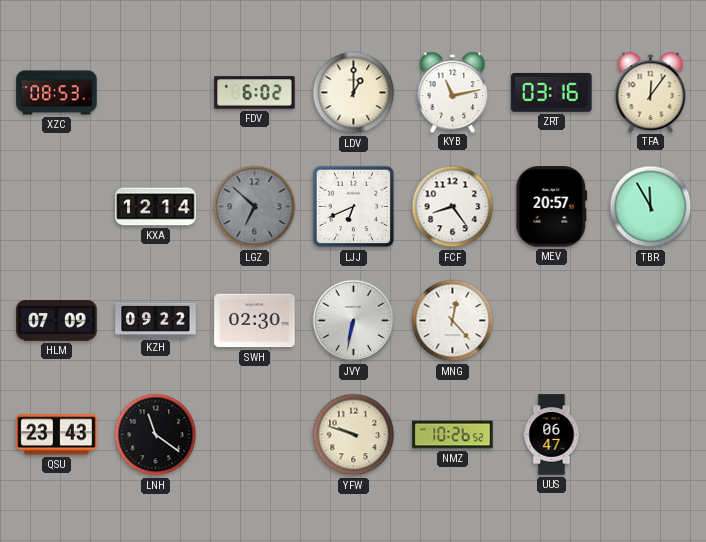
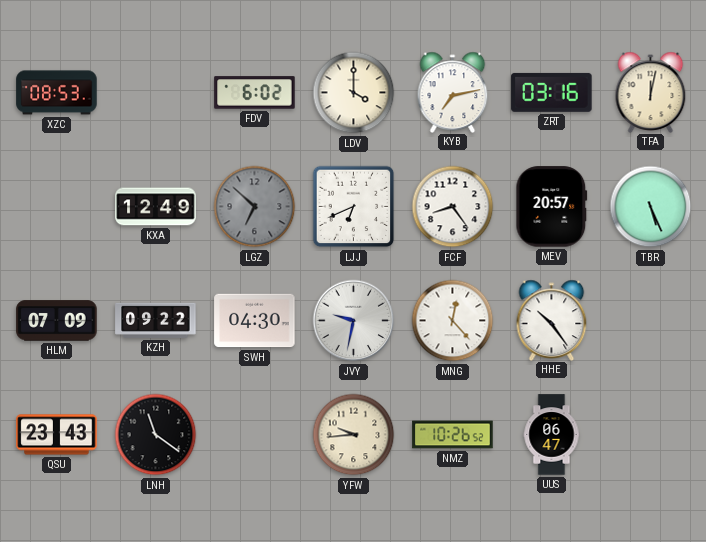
LDV: 1:00 -> 4:00
KYB: 11:13 -> 7:13
TFA: 12:06 -> 12:02
KXA: 12:14 -> 12:49
TBR: 11:55 -> 5:26
SWH: 02:30 -> 04:30
JVY: 6:32 -> 9:32
HHE: none -> 10:24
YFW: 9:48 -> 9:44
